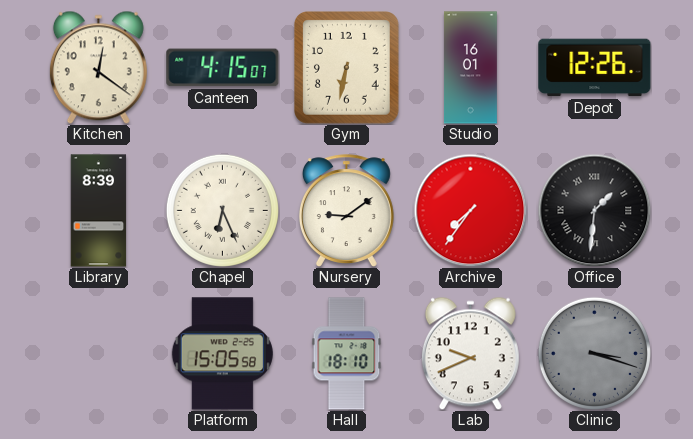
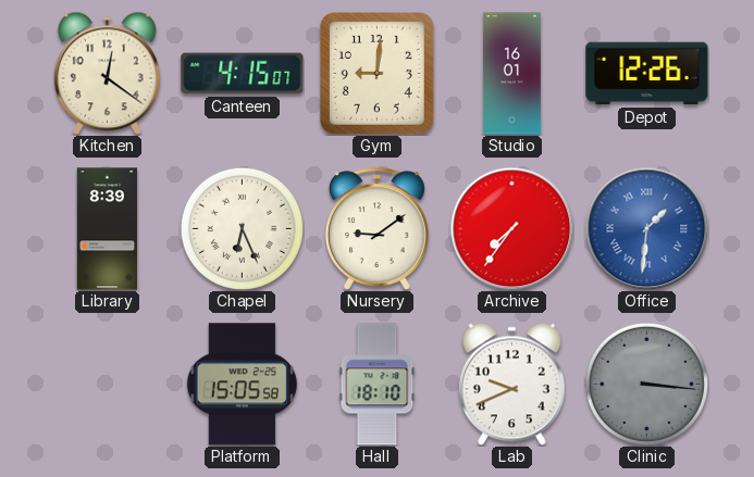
Gym: 6:32 -> 9:01
Office dial: black -> blue
Clinic: 3:18 -> 3:16
